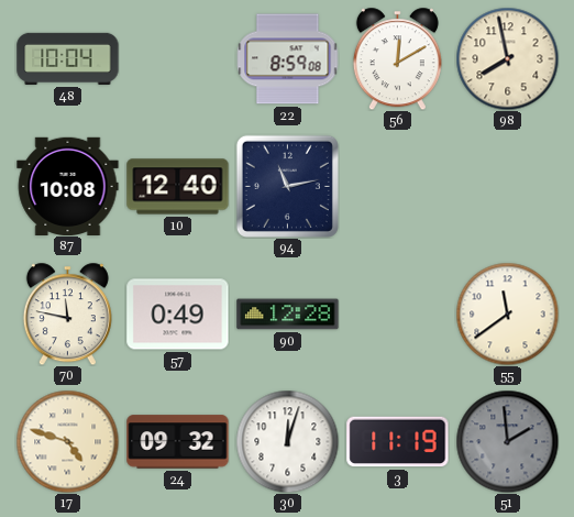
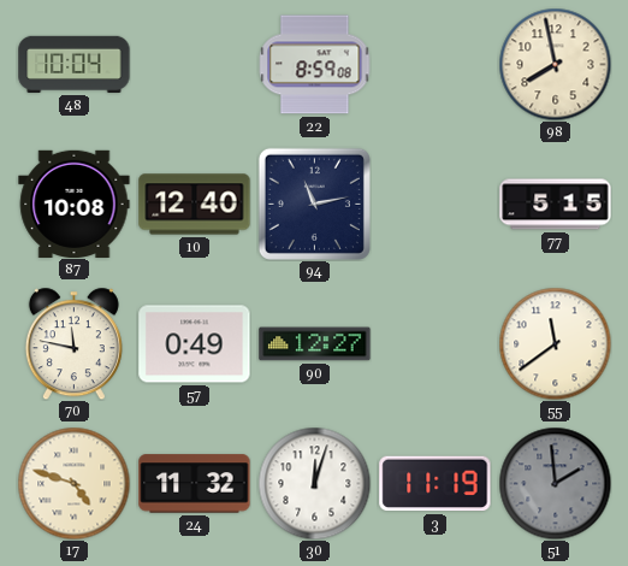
56: 12:10 -> none
77: none -> 5:15
90: 12:28 -> 12:27
24: 09:32 -> 11:32
